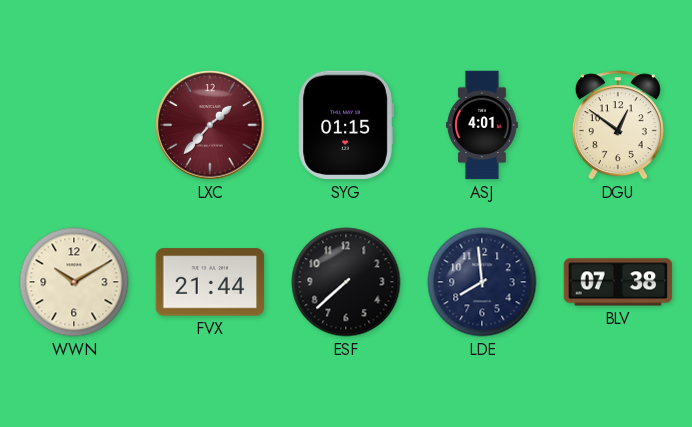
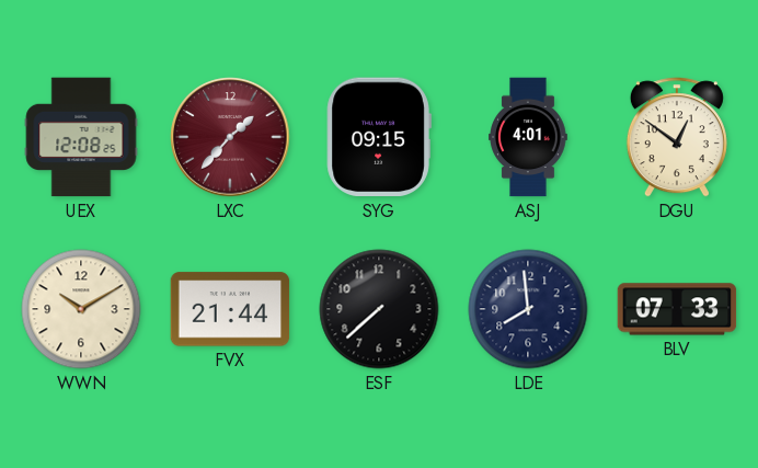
UEX: none -> 12:08
SYG: 01:15 -> 09:15
BLV: 07:38 -> 07:33
